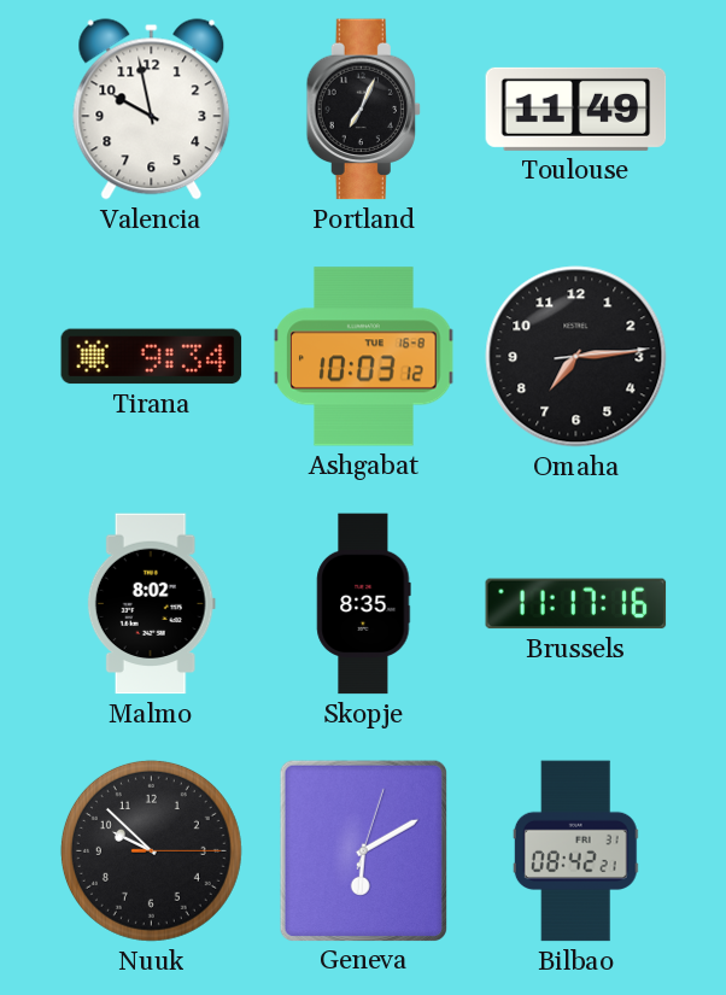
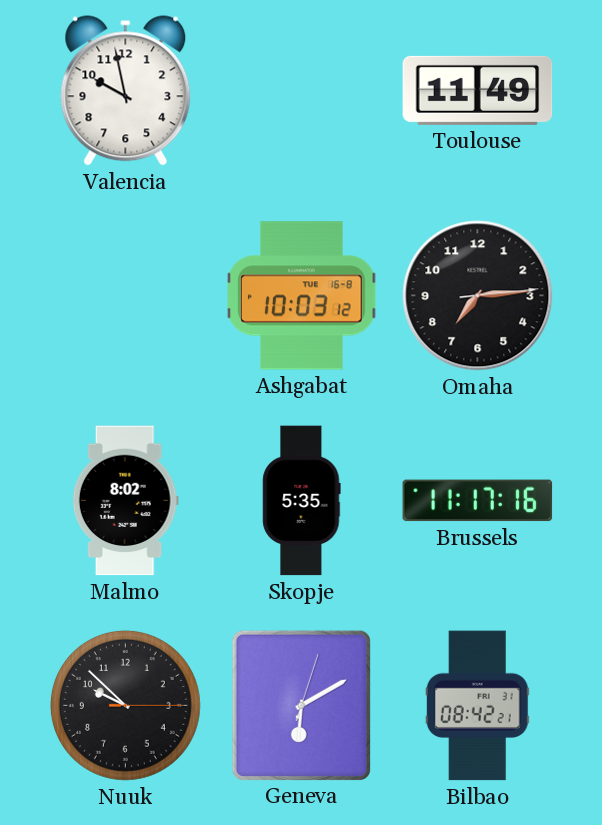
Portland: 7:04 -> none
Tirana: 9:34 -> none
Skopje: 8:35 -> 5:35
